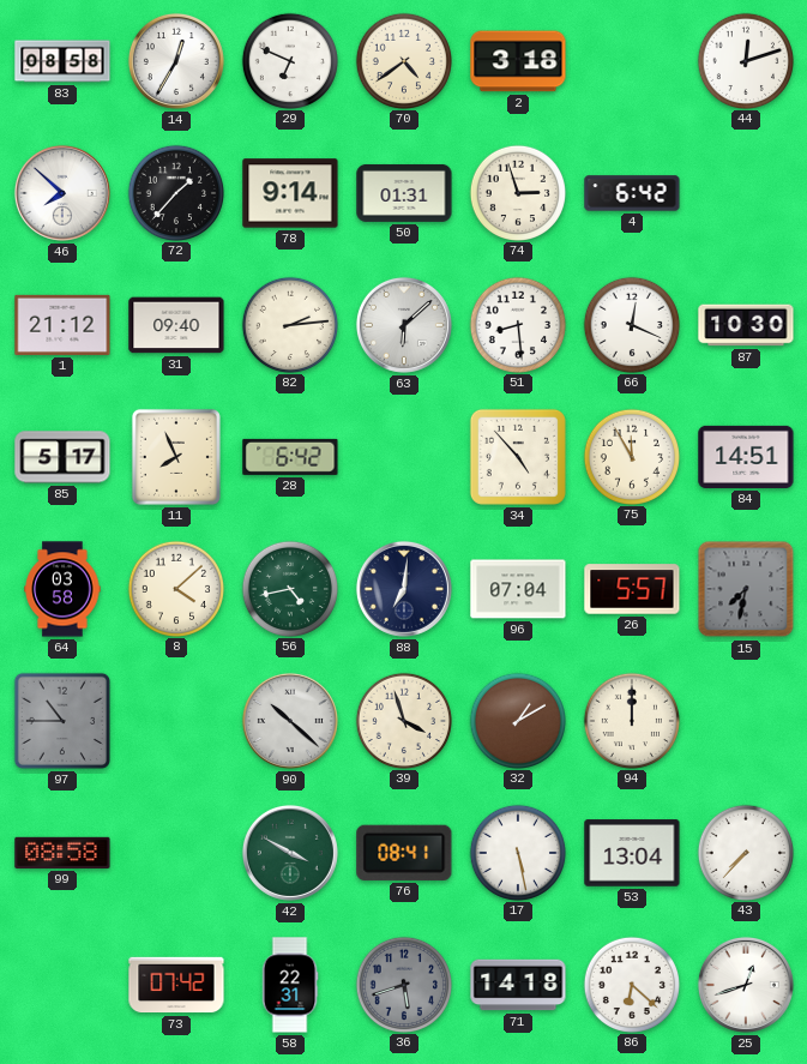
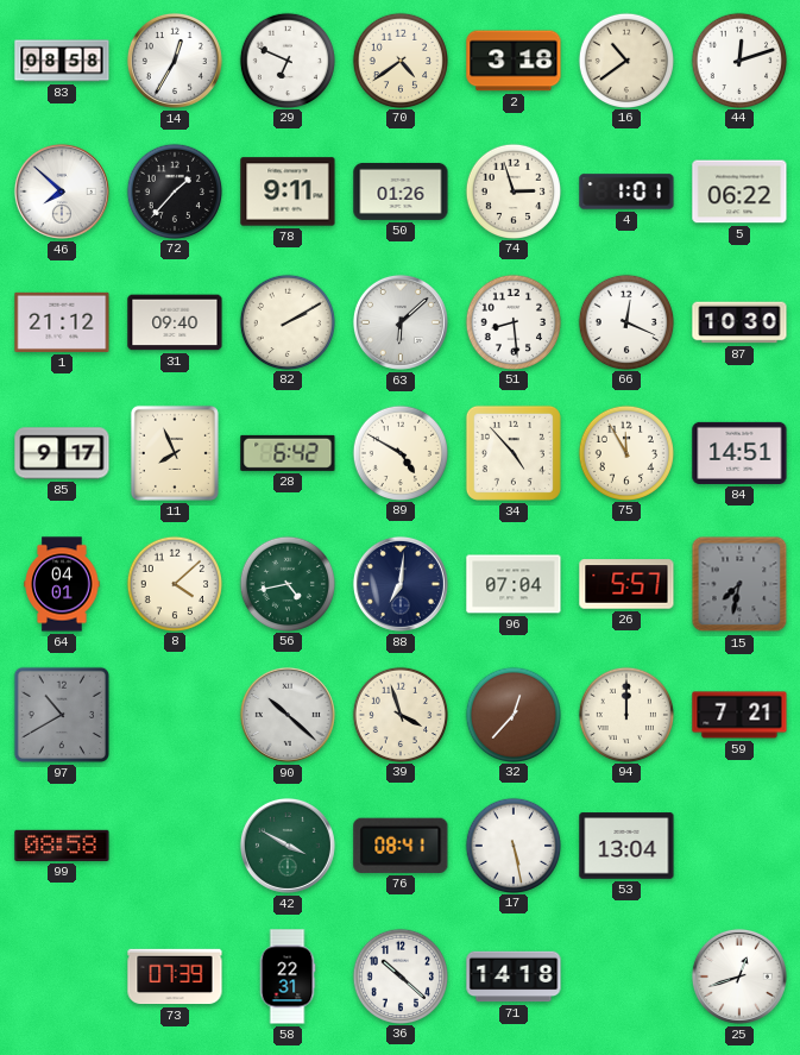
16: none -> 10:39
78: 9:14 -> 9:11
50: 01:31 -> 01:26
4: 6:42 -> 1:01
5: none -> 06:22
82: 2:14 -> 2:10
85: 5:17 -> 9:17
89: none -> 4:50
64: 03:58 -> 04:01
97: 10:45 -> 10:40
32: 1:10 -> 12:37
59: none -> 7:21
43: 7:37 -> none
73: 07:42 -> 07:39
36: 5:42 -> 10:22
36 dial: grey -> white
86: 6:22 -> none
